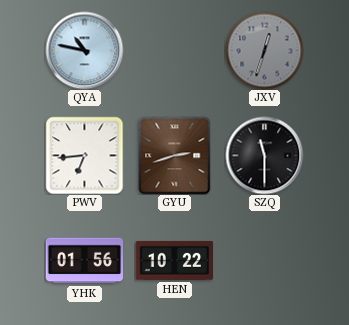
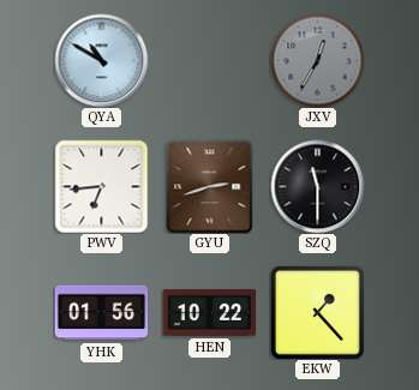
QYA: 10:47 -> 10:50
JXV: 12:33 -> 12:35
EKW: none -> 1:23
